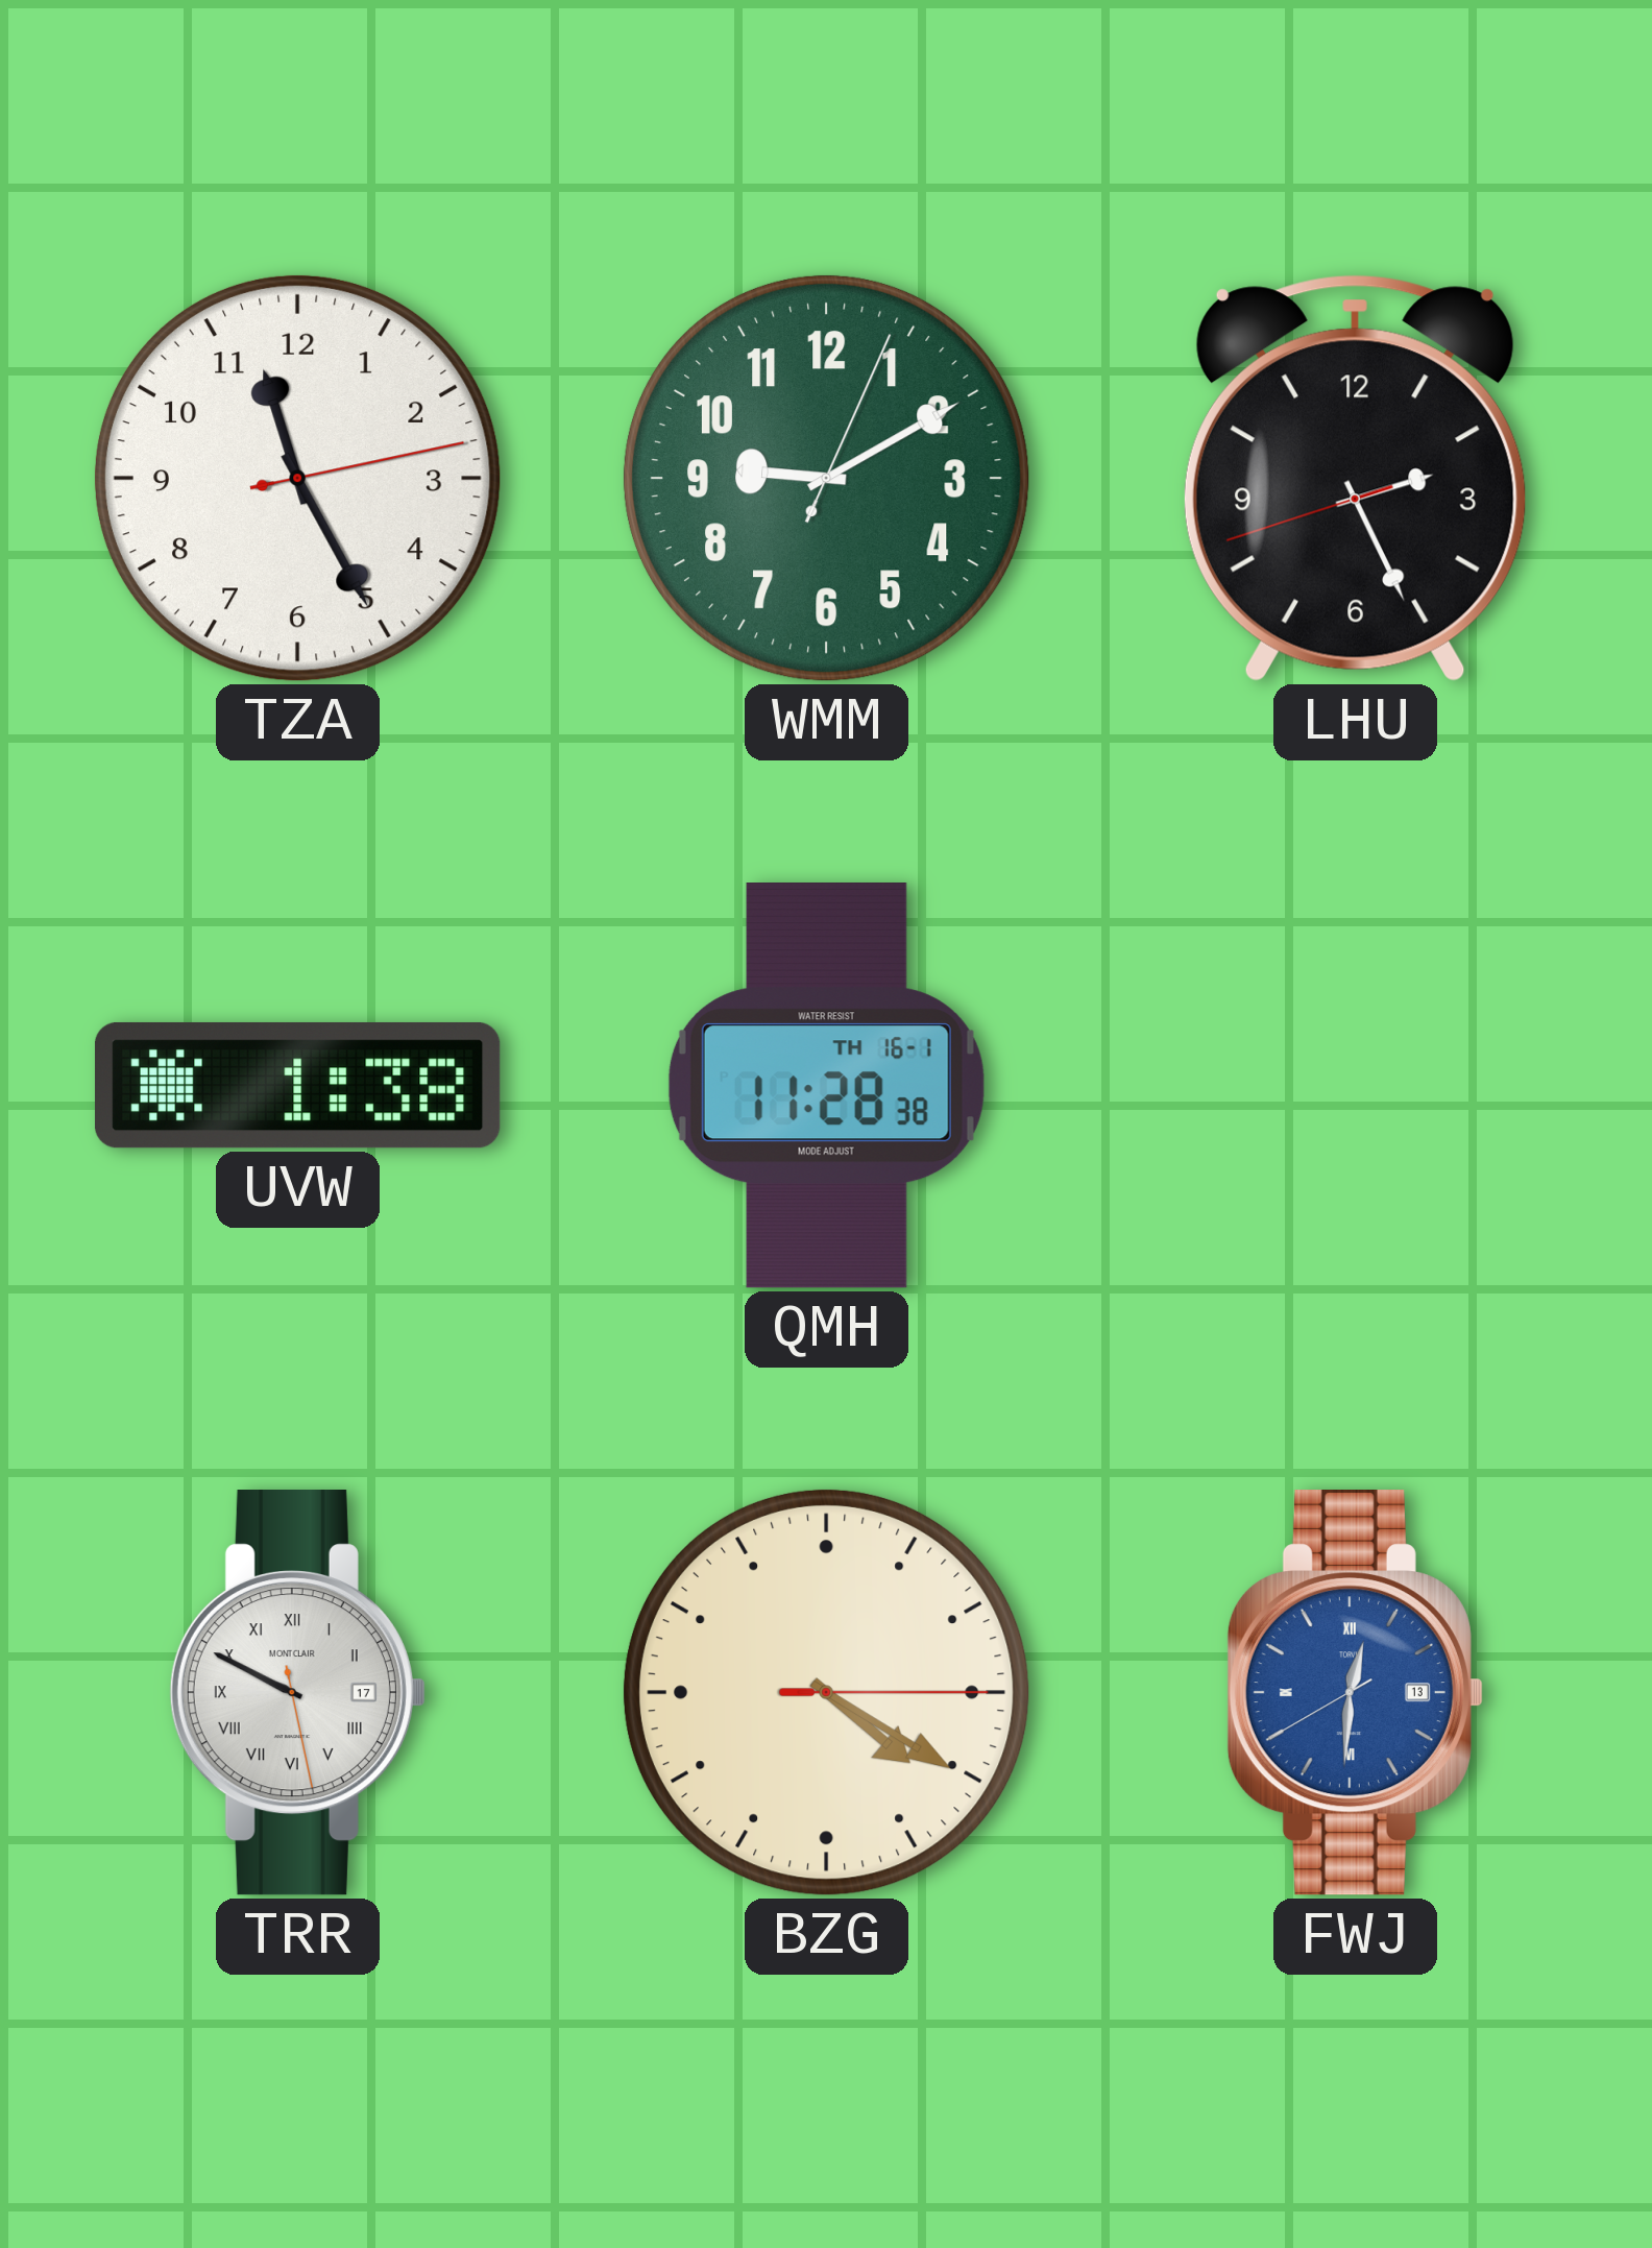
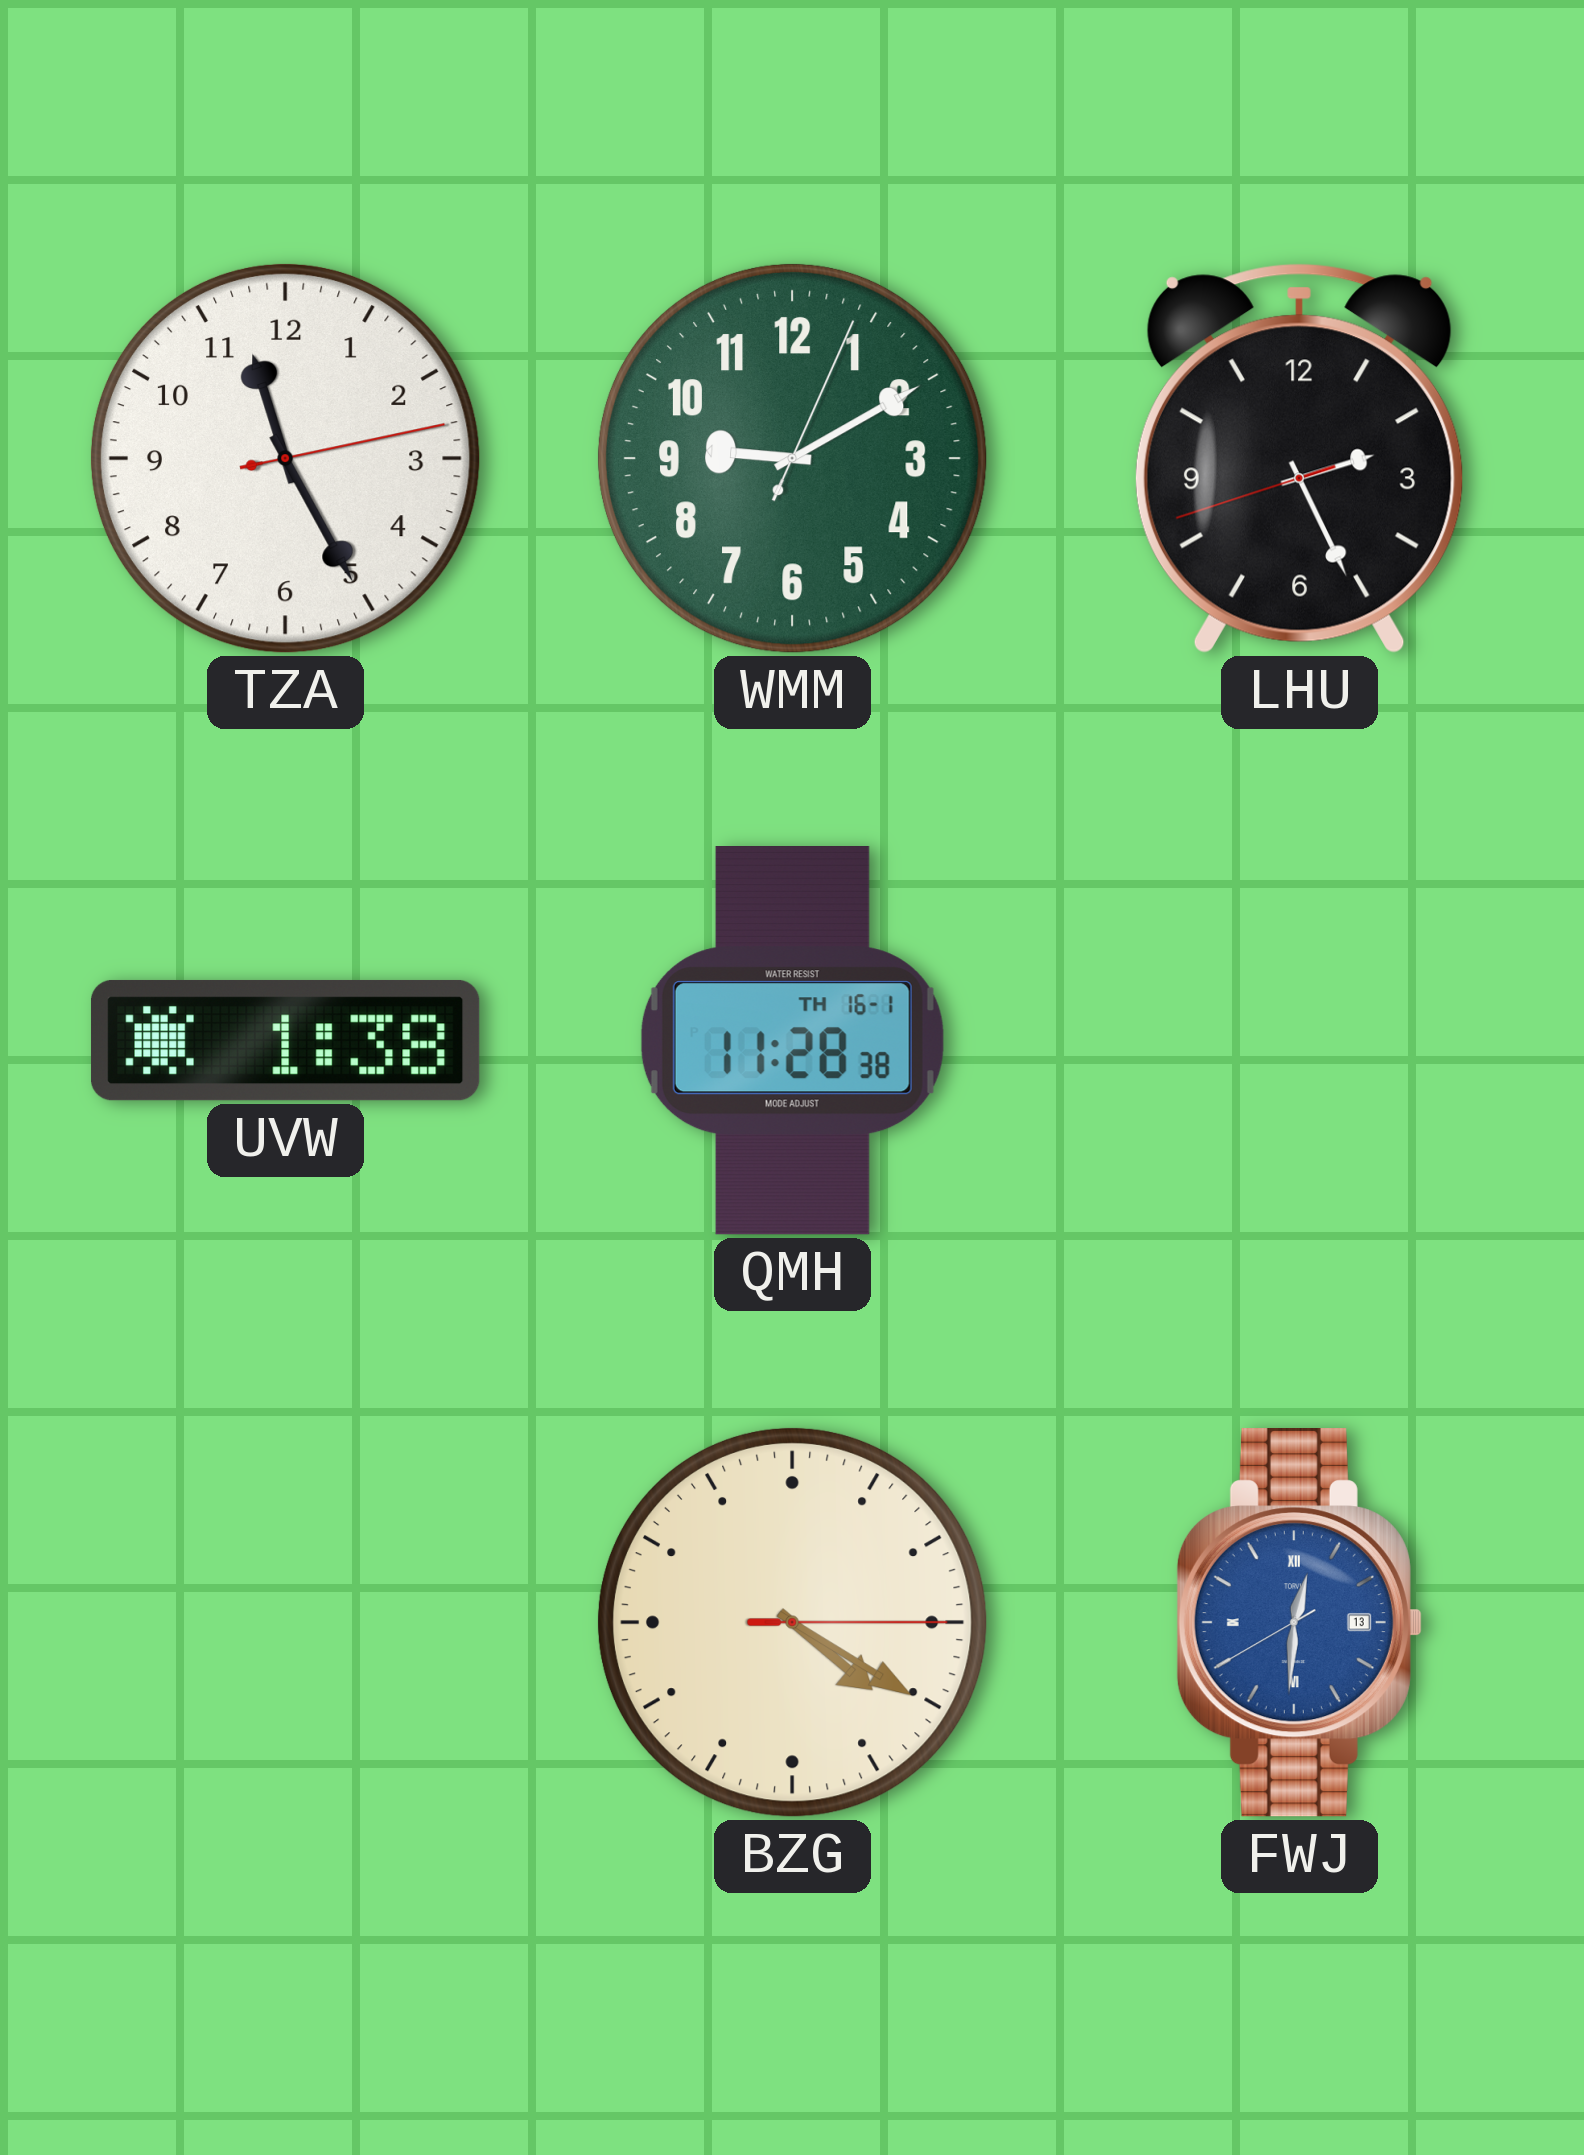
TRR: 9:49 -> none
